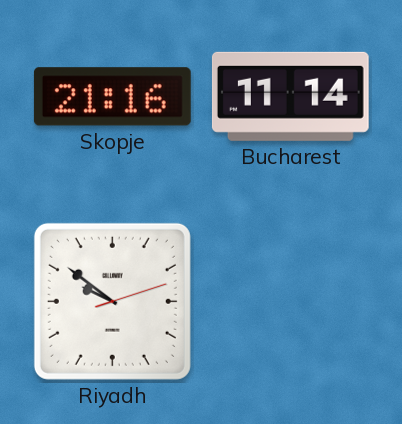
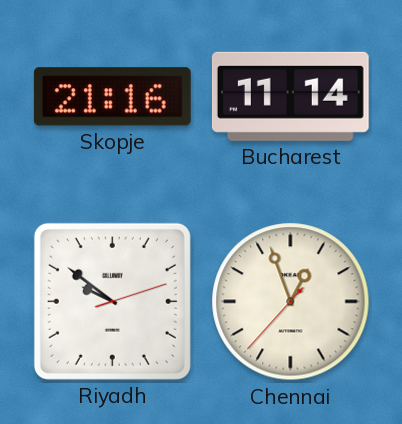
Chennai: none -> 12:56
